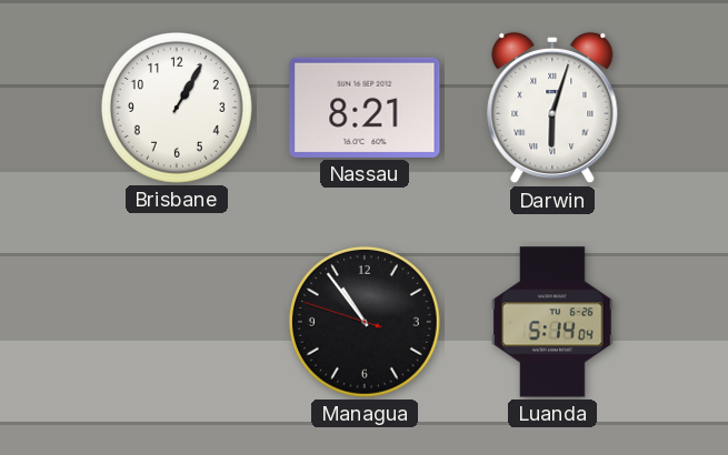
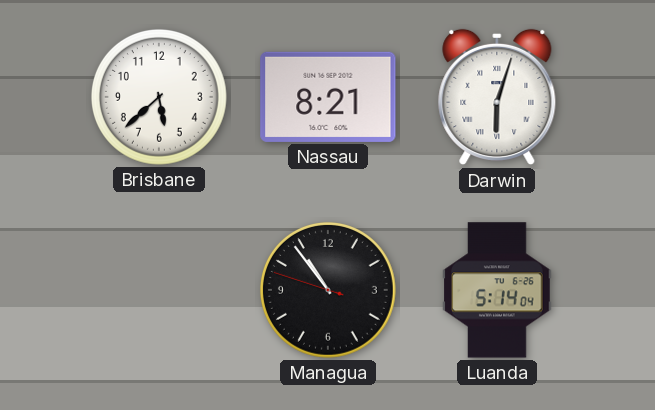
Brisbane: 1:05 -> 5:38
